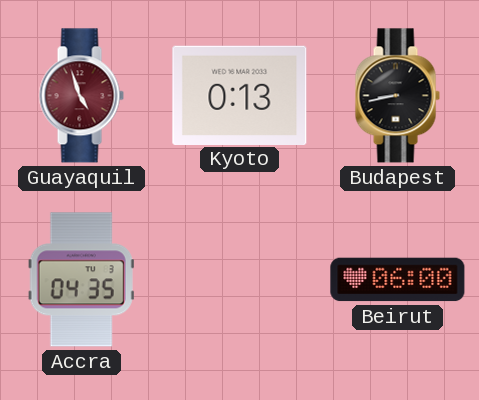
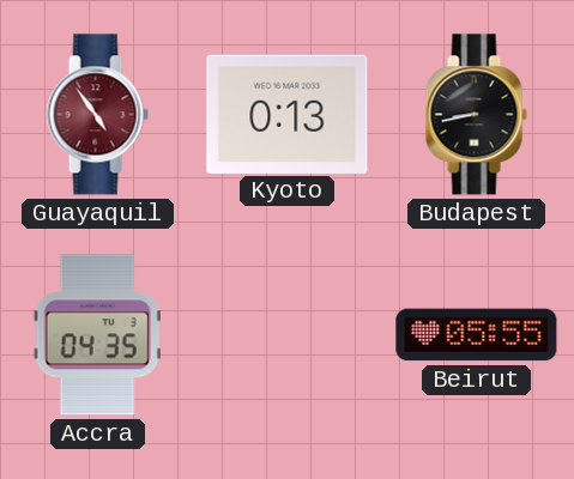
Guayaquil: 4:57 -> 4:54
Beirut: 06:00 -> 05:55
